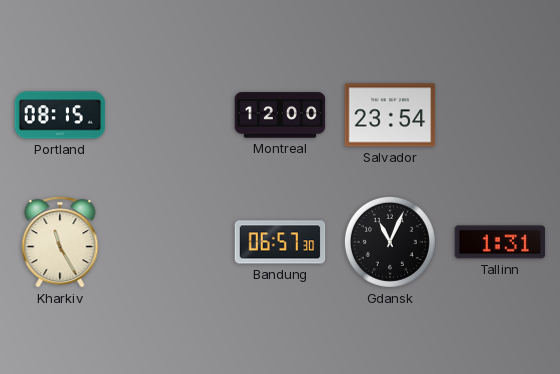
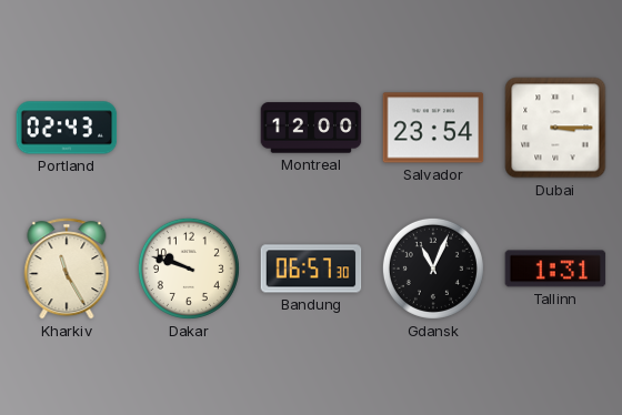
Portland: 08:15 -> 02:43
Dubai: none -> 3:15
Dakar: none -> 9:48
